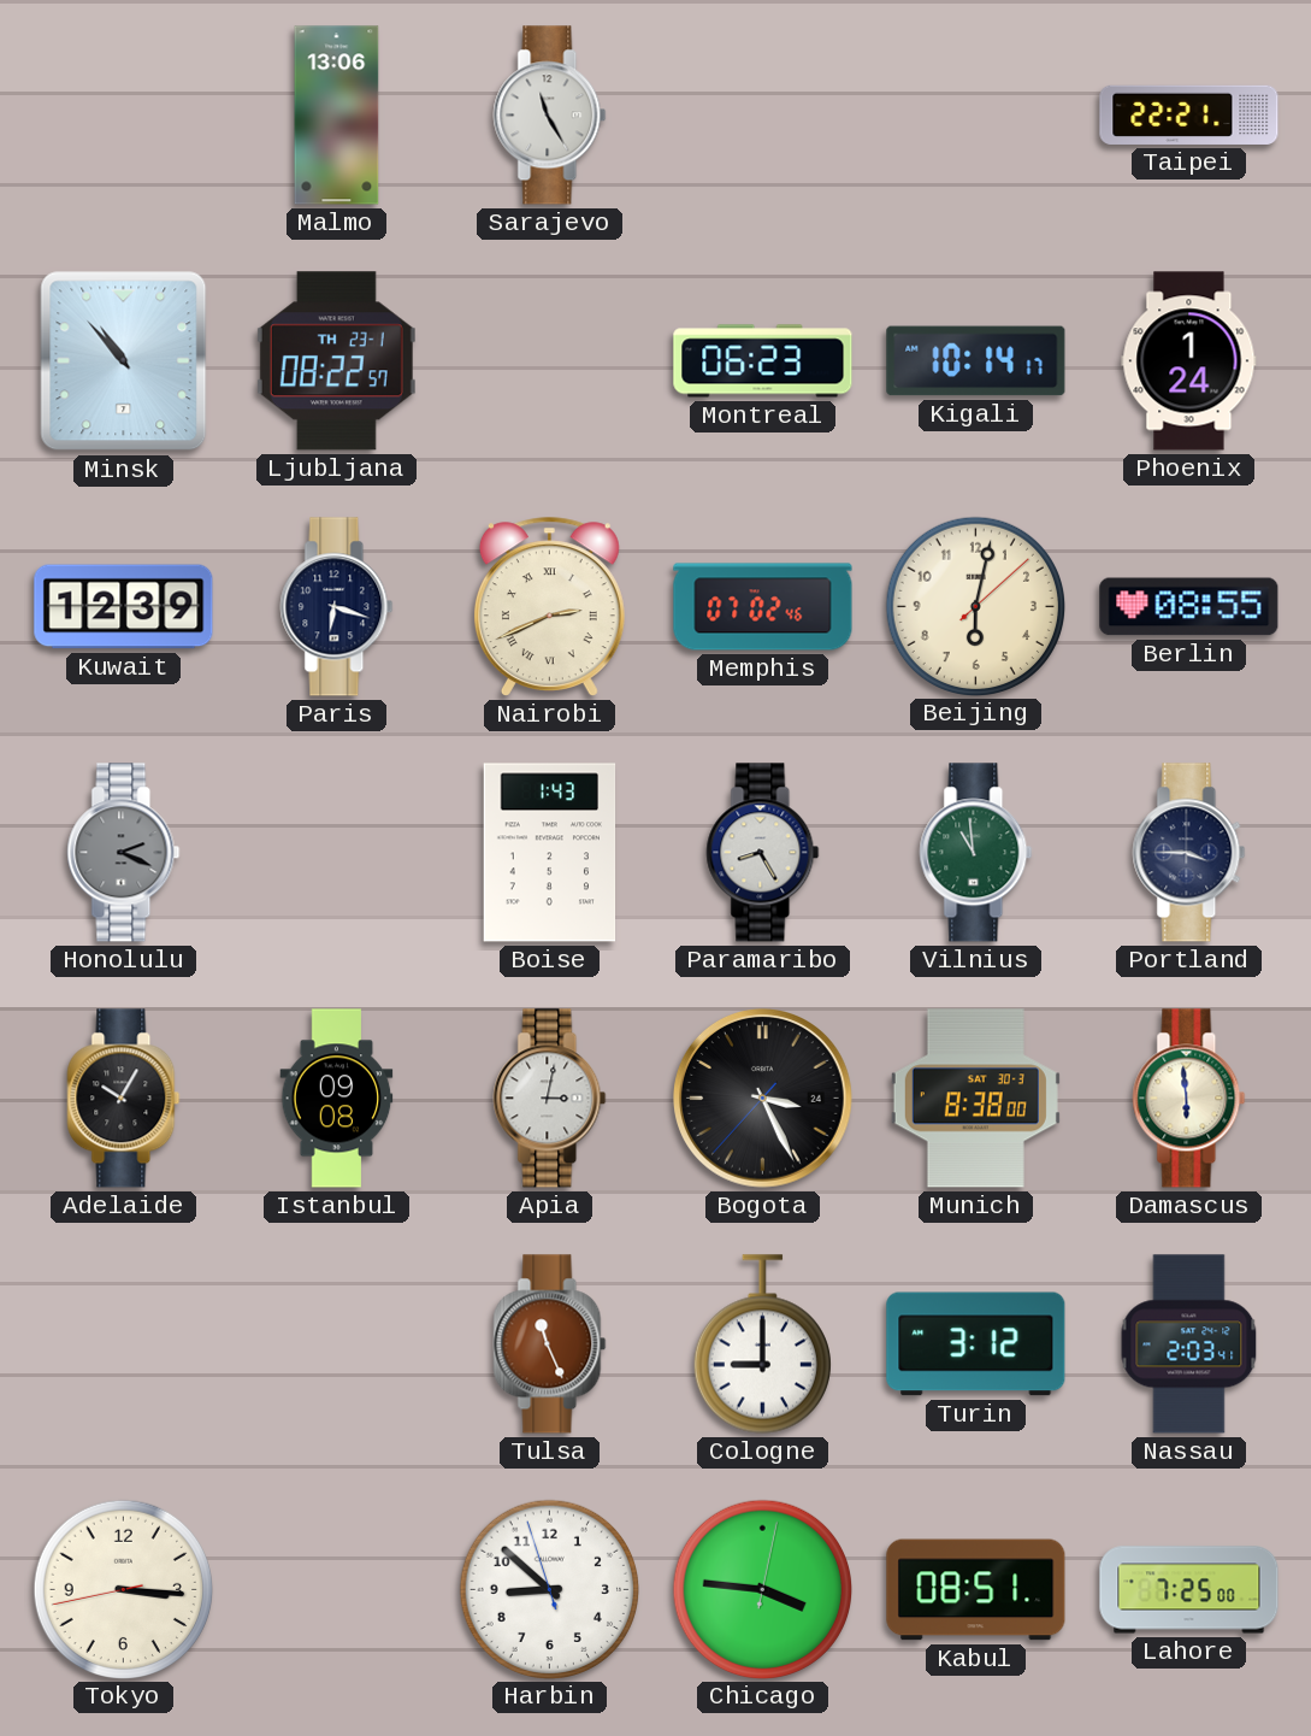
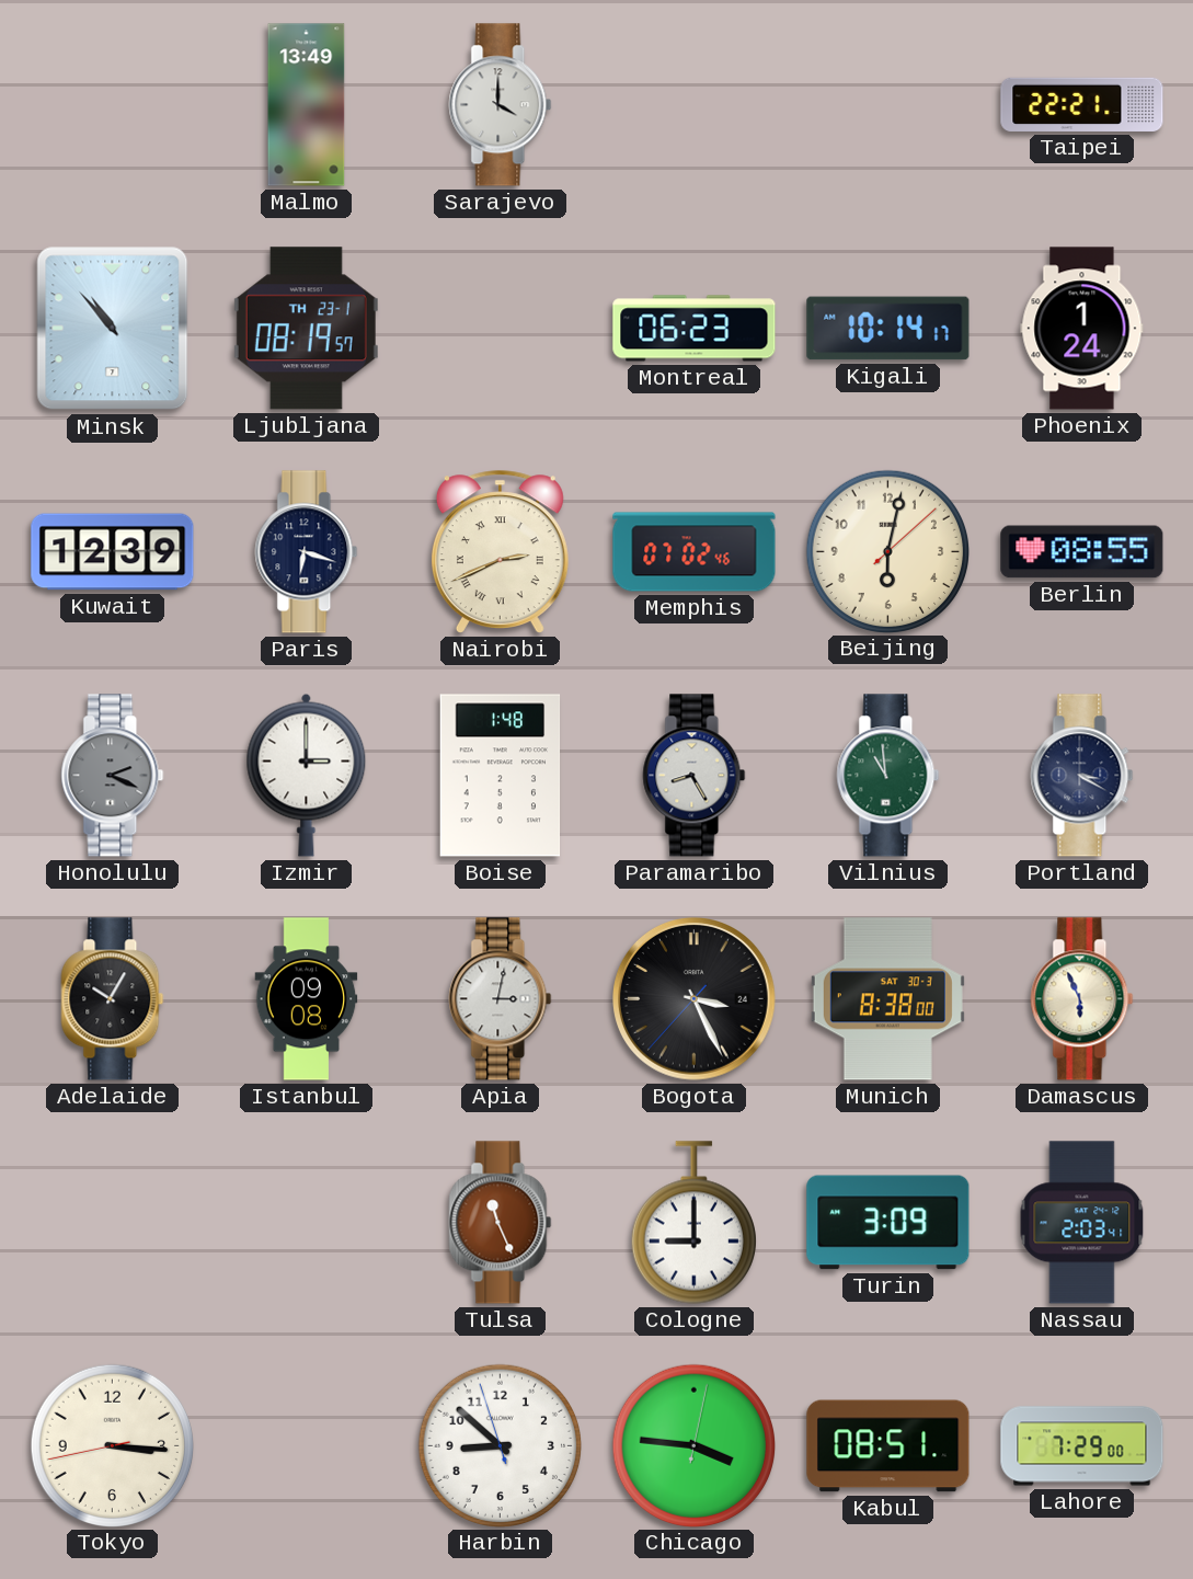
Malmo: 13:06 -> 13:49
Sarajevo: 11:25 -> 4:00
Ljubljana: 08:22 -> 08:19
Izmir: none -> 3:00
Boise: 1:43 -> 1:48
Portland: 3:45 -> 3:20
Damascus: 5:59 -> 5:56
Turin: 3:12 -> 3:09
Lahore: 7:25 -> 7:29
